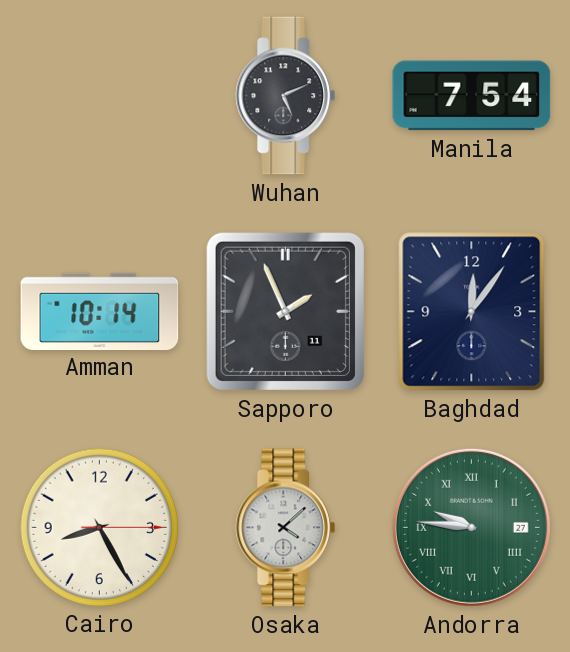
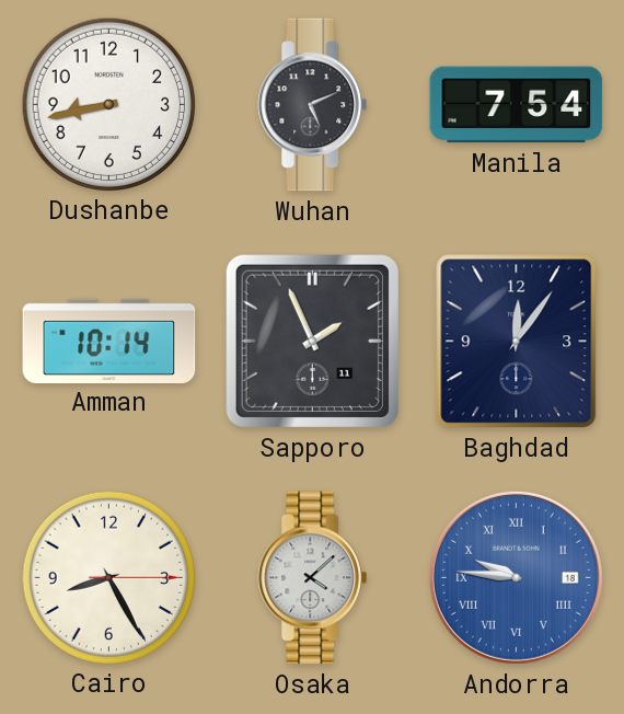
Dushanbe: none -> 8:43
Andorra date: 27 -> 18
Andorra dial: green -> blue
